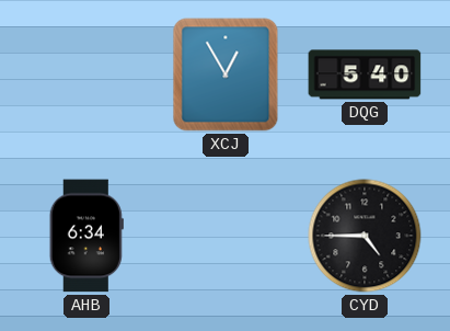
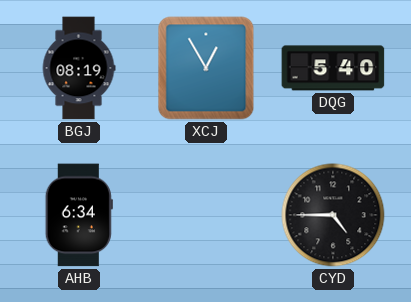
BGJ: none -> 08:19
